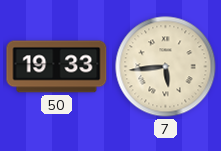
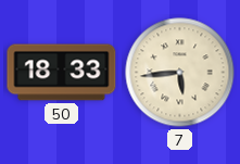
50: 19:33 -> 18:33
